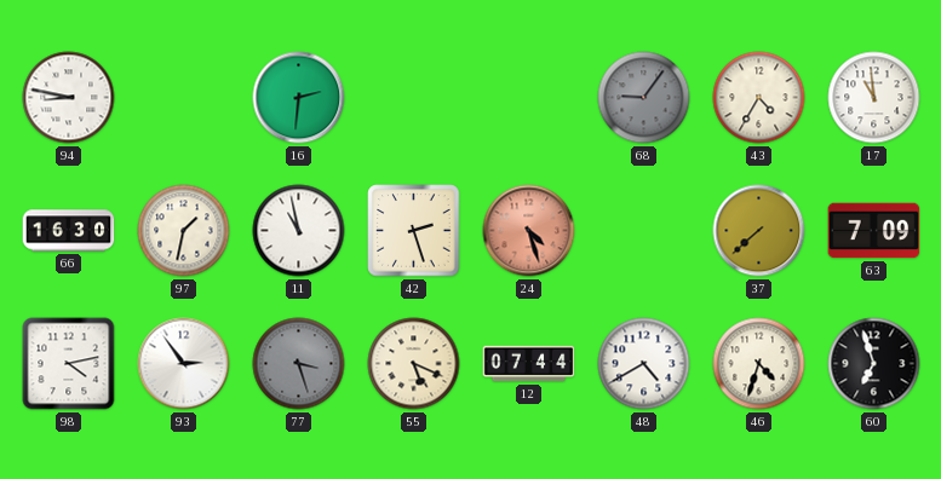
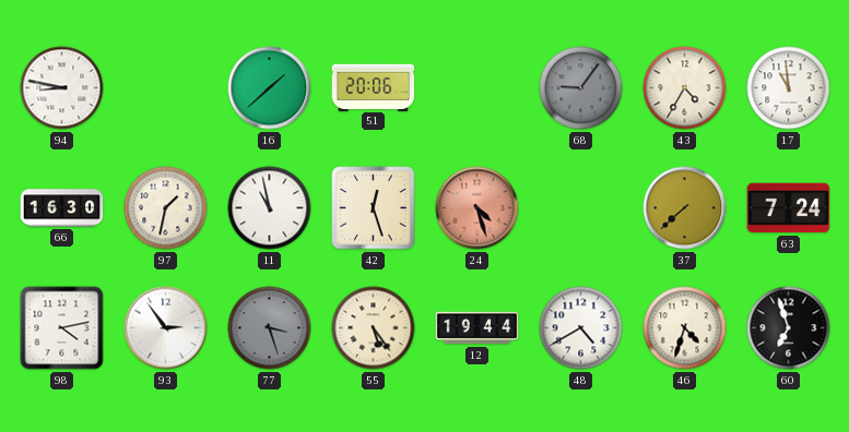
16: 2:31 -> 1:38
51: none -> 20:06
42: 2:27 -> 12:27
63: 7:09 -> 7:24
55: 5:19 -> 5:24
12: 07:44 -> 19:44
